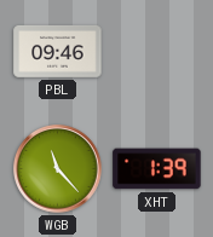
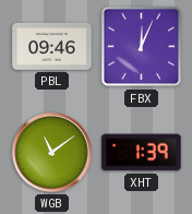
FBX: none -> 12:04
WGB: 11:23 -> 11:09
